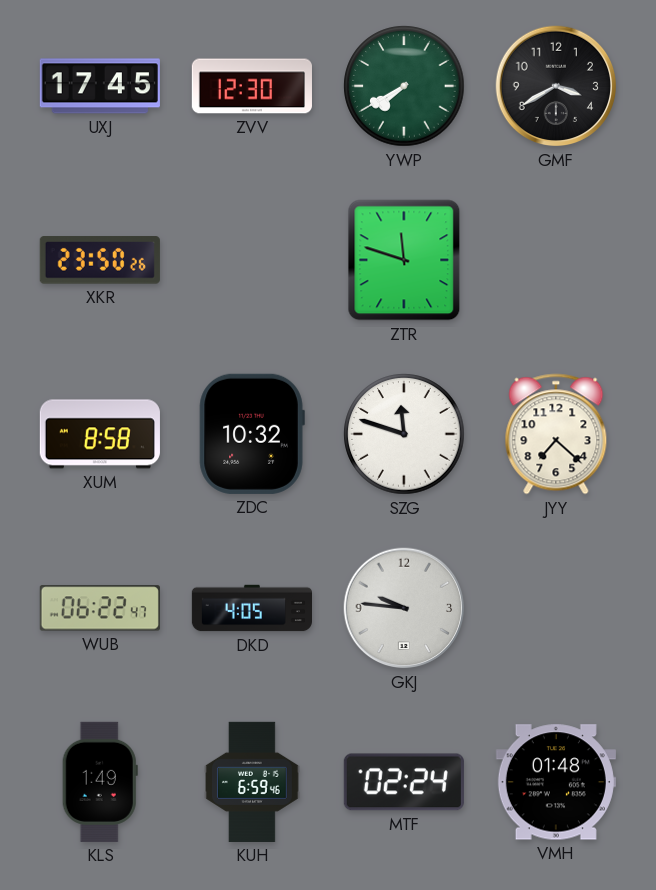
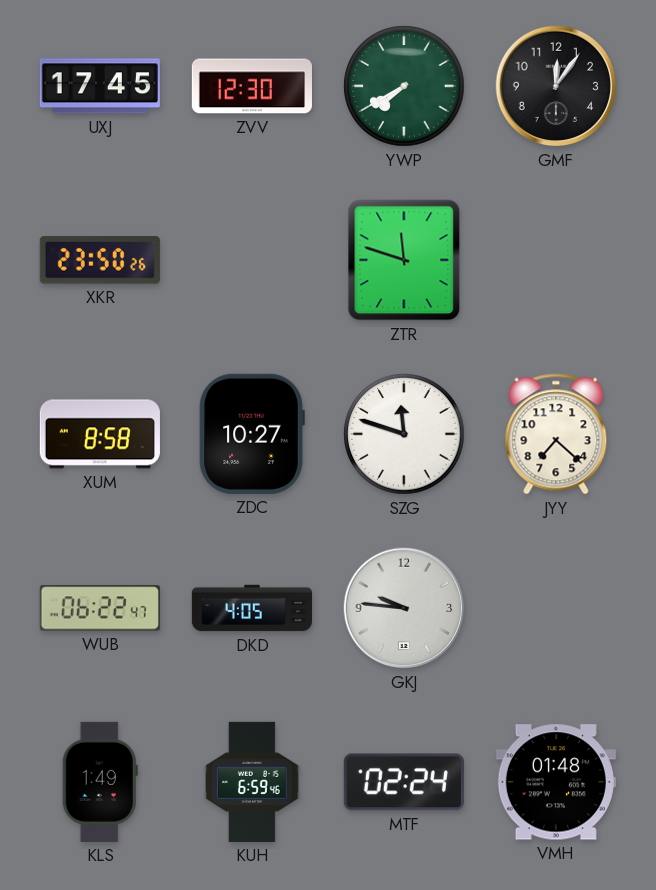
GMF: 3:40 -> 12:06
ZDC: 10:32 -> 10:27
